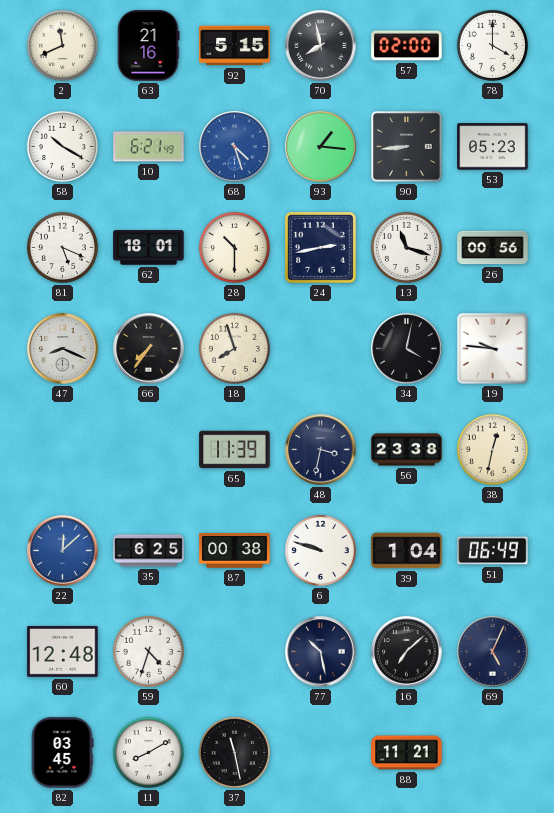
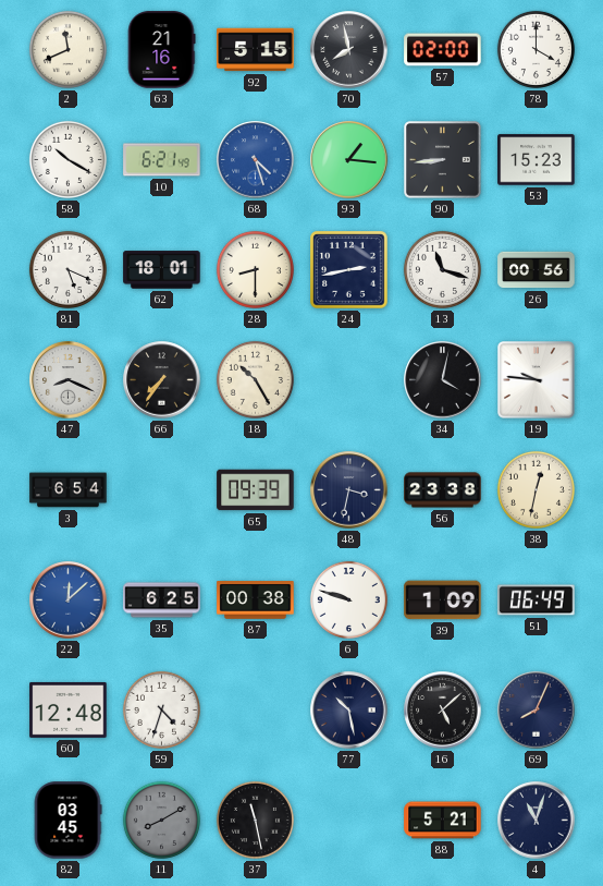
53: 05:23 -> 15:23
28: 10:30 -> 8:30
18: 7:57 -> 10:25
3: none -> 6:54
65: 11:39 -> 09:39
39: 1:04 -> 1:09
16: 7:08 -> 5:08
69: 5:04 -> 8:04
11 dial: white -> grey
88: 11:21 -> 5:21
4: none -> 11:03
